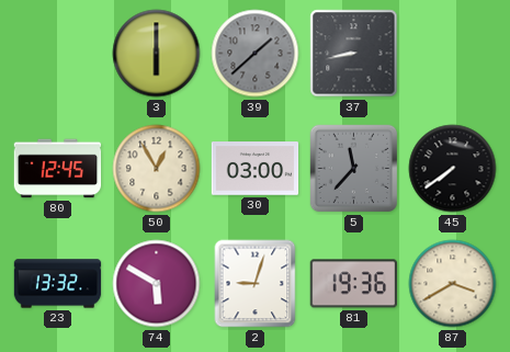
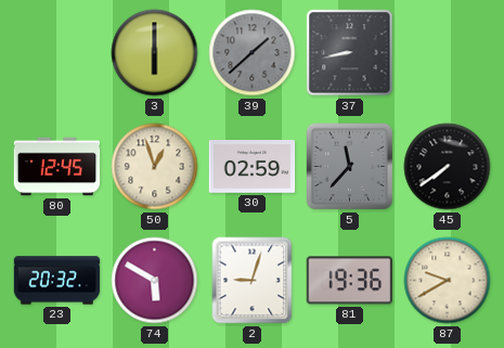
50: 12:55 -> 12:57
30: 03:00 -> 02:59
23: 13:32 -> 20:32
87: 3:40 -> 9:40
